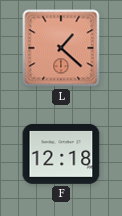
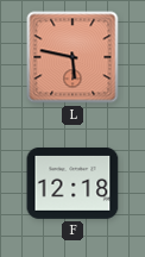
L: 1:22 -> 5:47
